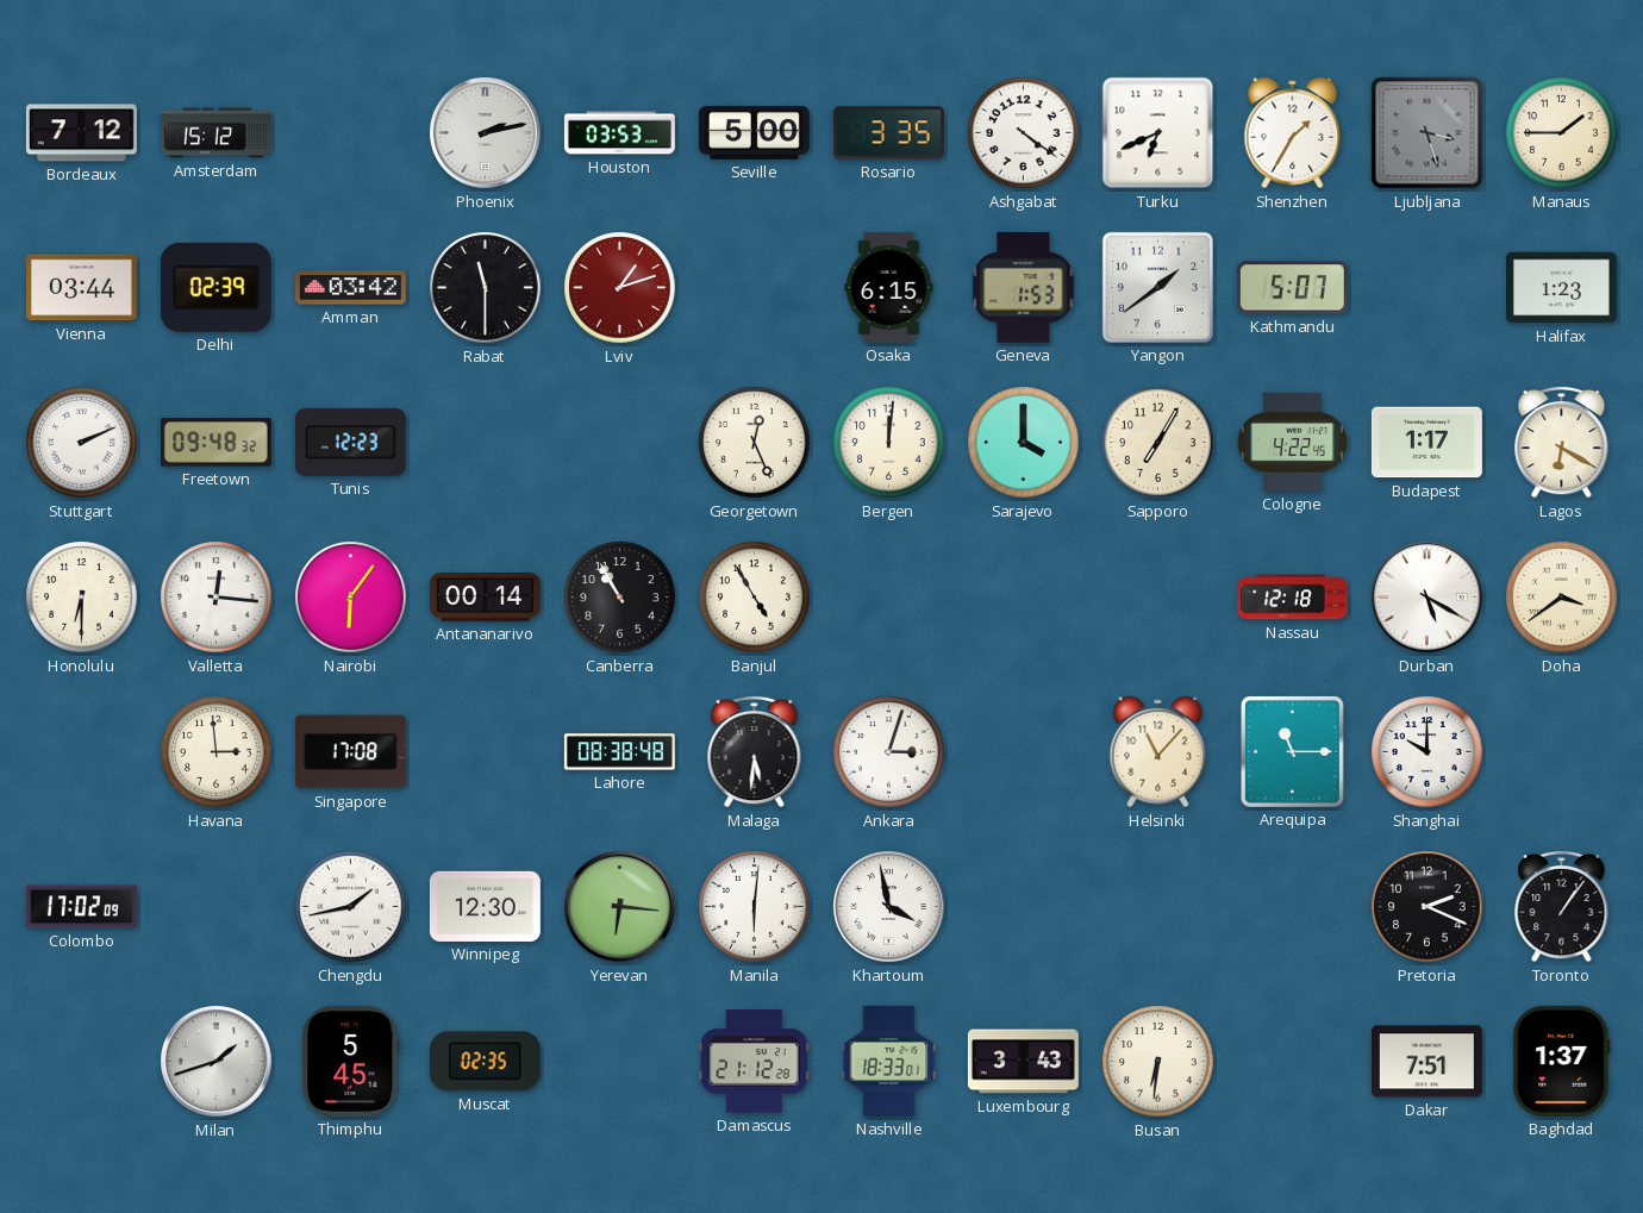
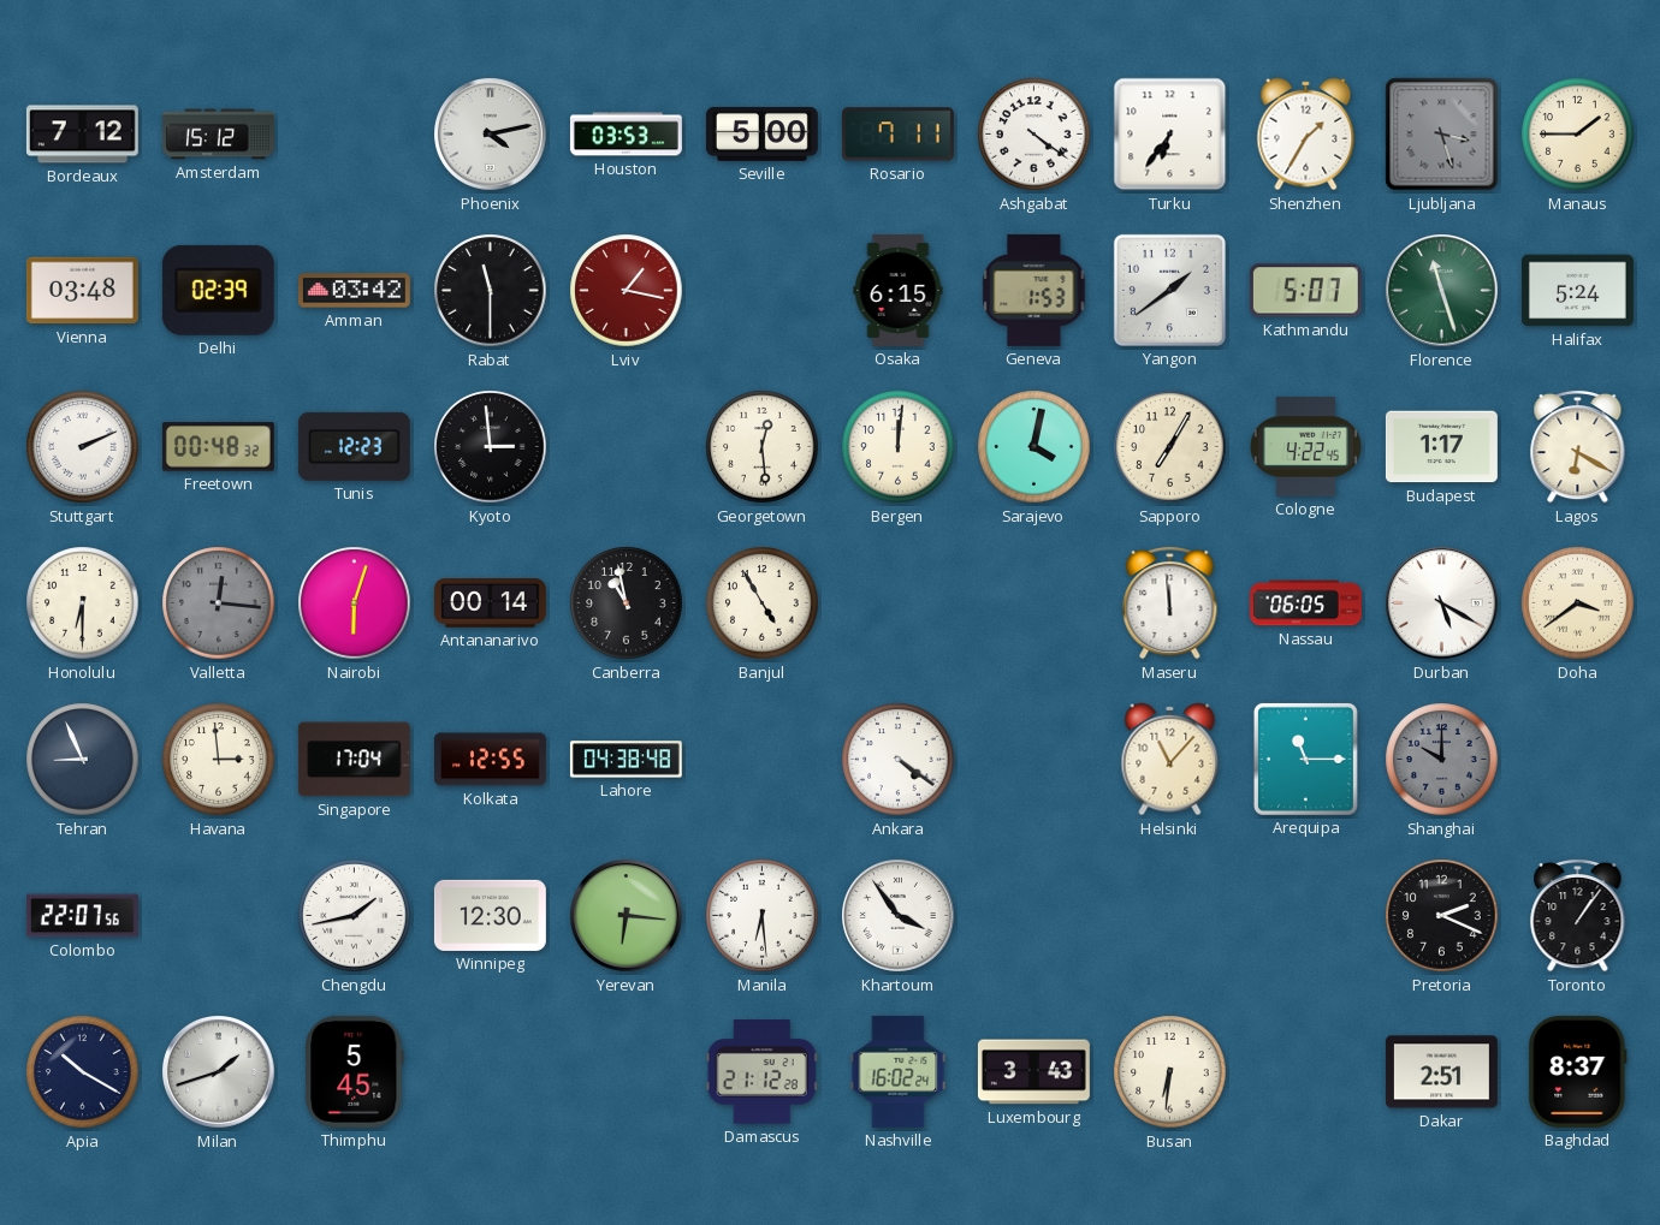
Phoenix: 2:13 -> 4:13
Rosario: 3:35 -> 7:11
Turku: 6:41 -> 6:36
Vienna: 03:44 -> 03:48
Lviv: 1:12 -> 1:17
Florence: none -> 11:27
Halifax: 1:23 -> 5:24
Freetown: 09:48 -> 00:48
Kyoto: none -> 2:59
Georgetown: 12:26 -> 12:29
Sarajevo: 4:00 -> 4:02
Valletta dial: white -> grey
Nairobi: 6:06 -> 6:03
Canberra: 10:55 -> 10:58
Maseru: none -> 11:59
Nassau: 12:18 -> 06:05
Tehran: none -> 8:56
Singapore: 17:08 -> 17:04
Kolkata: none -> 12:55
Lahore: 08:38 -> 04:38
Malaga: 5:31 -> none
Ankara: 3:03 -> 4:21
Shanghai dial: white -> grey
Colombo: 17:02 -> 22:07
Manila: 6:01 -> 6:29
Khartoum: 3:58 -> 3:54
Apia: none -> 10:20
Muscat: 02:35 -> none
Nashville: 18:33 -> 16:02
Dakar: 7:51 -> 2:51
Baghdad: 1:37 -> 8:37
